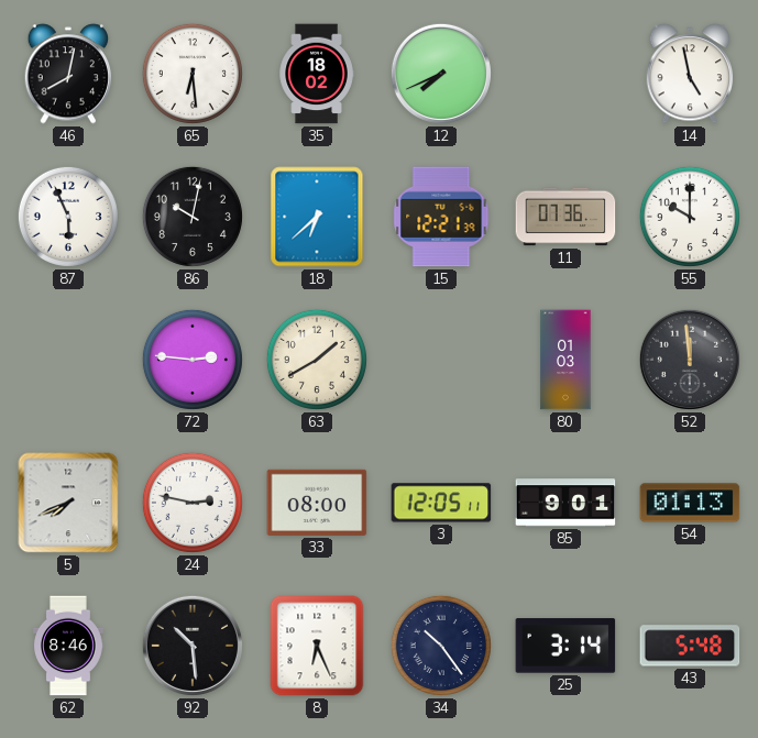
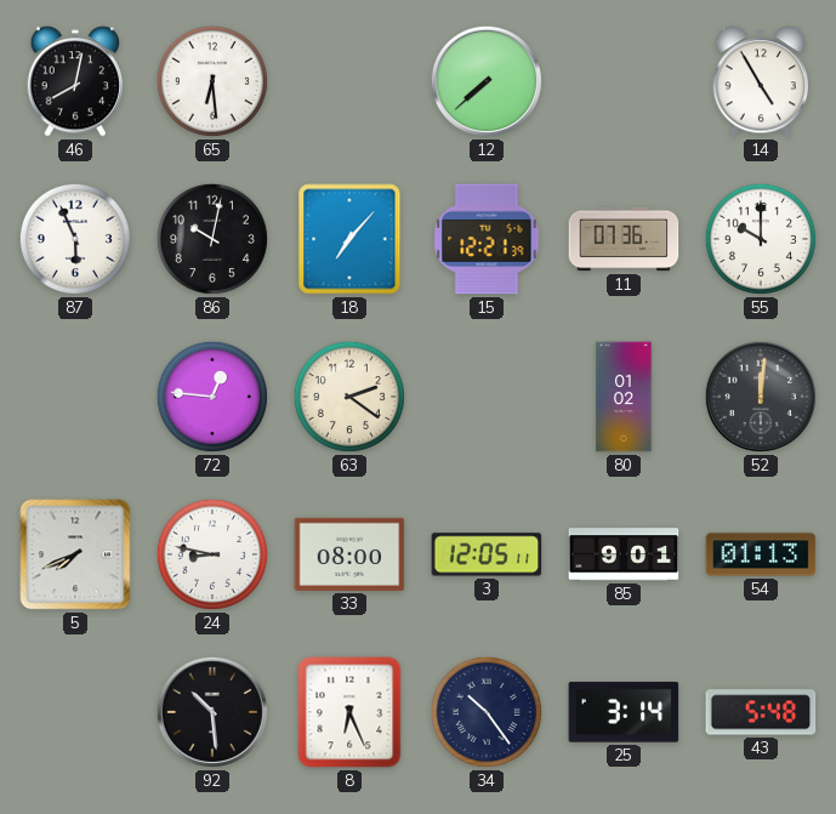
35: 18:02 -> none
12: 7:41 -> 7:38
14: 4:58 -> 4:55
18: 6:38 -> 7:07
72: 2:46 -> 12:46
63: 1:40 -> 2:21
80: 01:03 -> 01:02
52: 11:59 -> 12:01
24: 2:47 -> 8:47
62: 8:46 -> none
